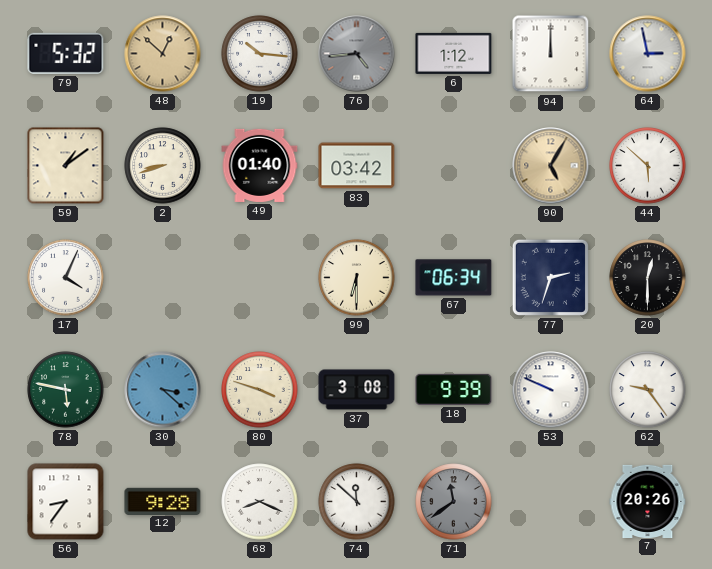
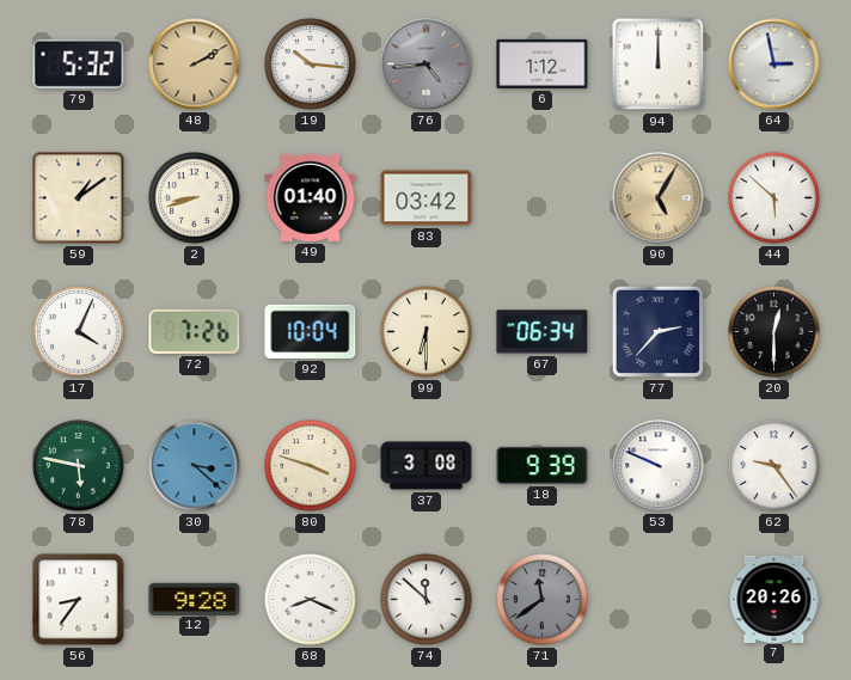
48: 12:52 -> 2:10
72: none -> 7:26
92: none -> 10:04
77: 2:33 -> 2:37
